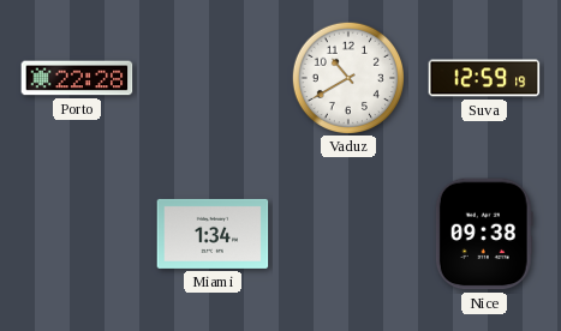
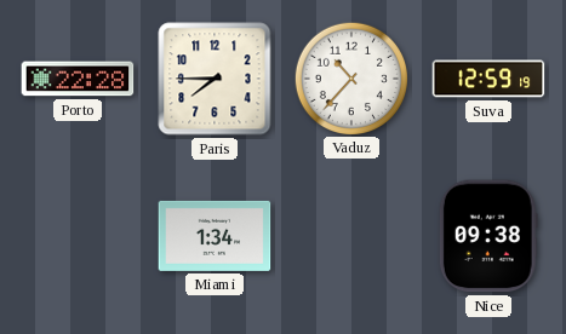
Paris: none -> 7:45
Vaduz: 10:40 -> 10:37
